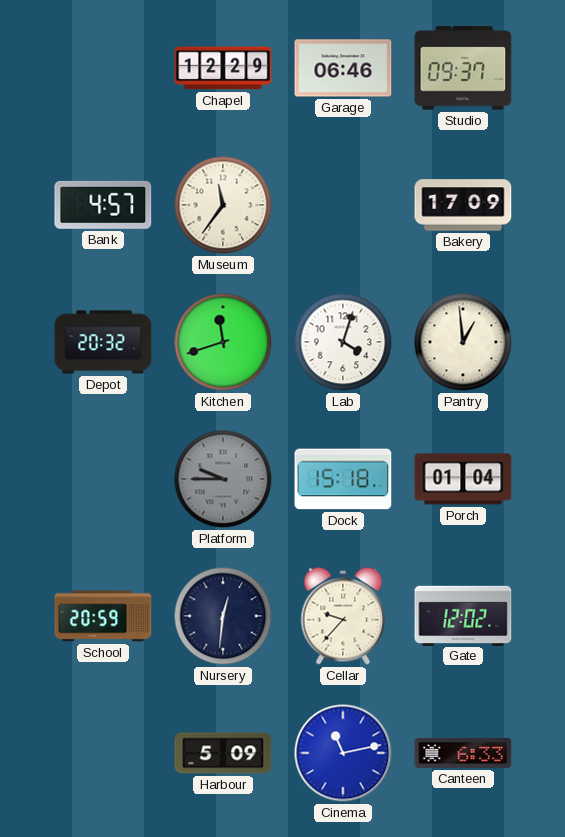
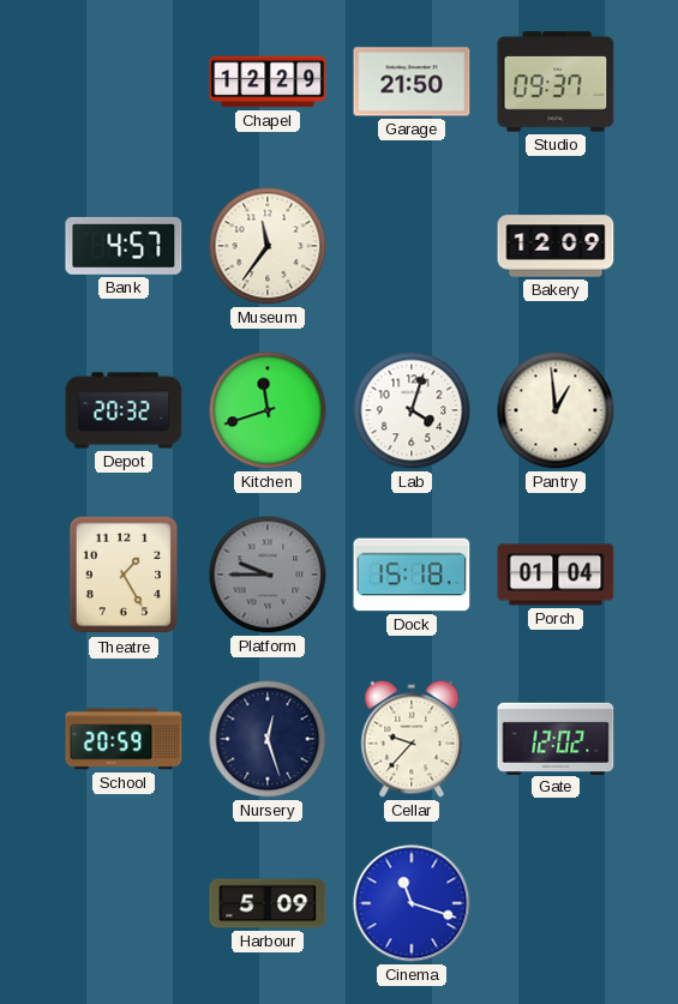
Garage: 06:46 -> 21:50
Bakery: 17:09 -> 12:09
Theatre: none -> 1:25
Nursery: 12:31 -> 12:27
Cinema: 11:13 -> 11:18
Canteen: 6:33 -> none
